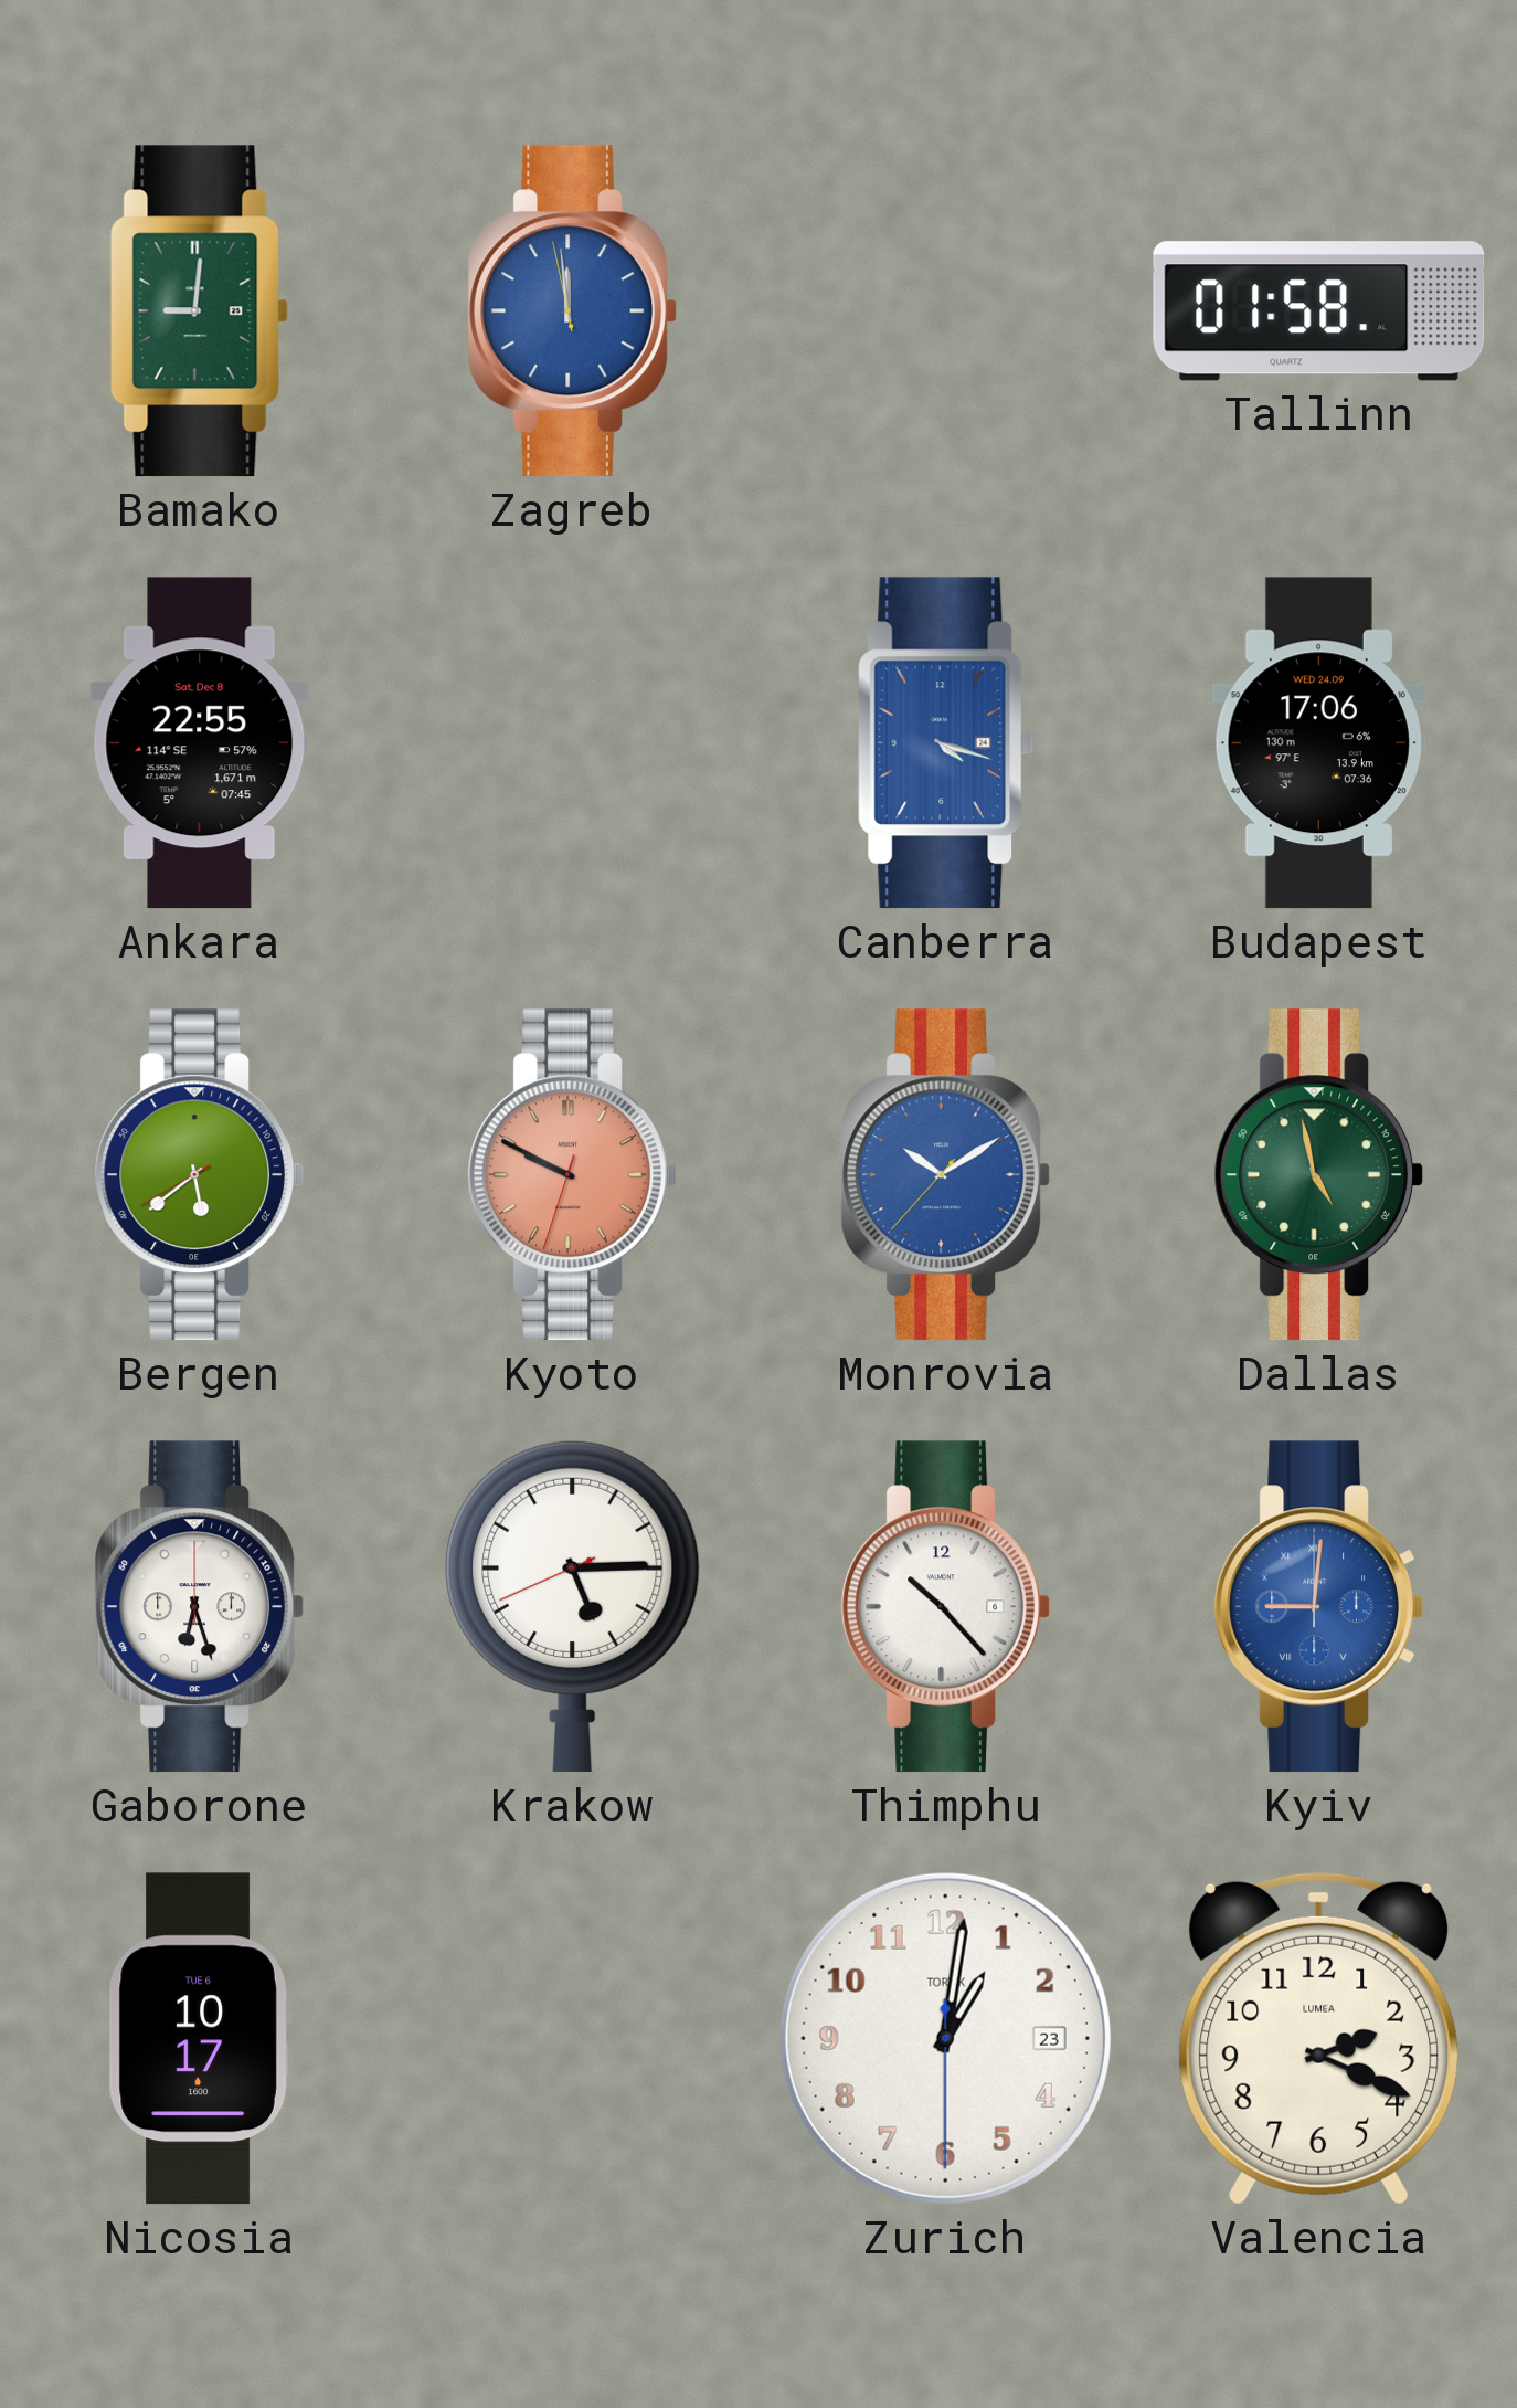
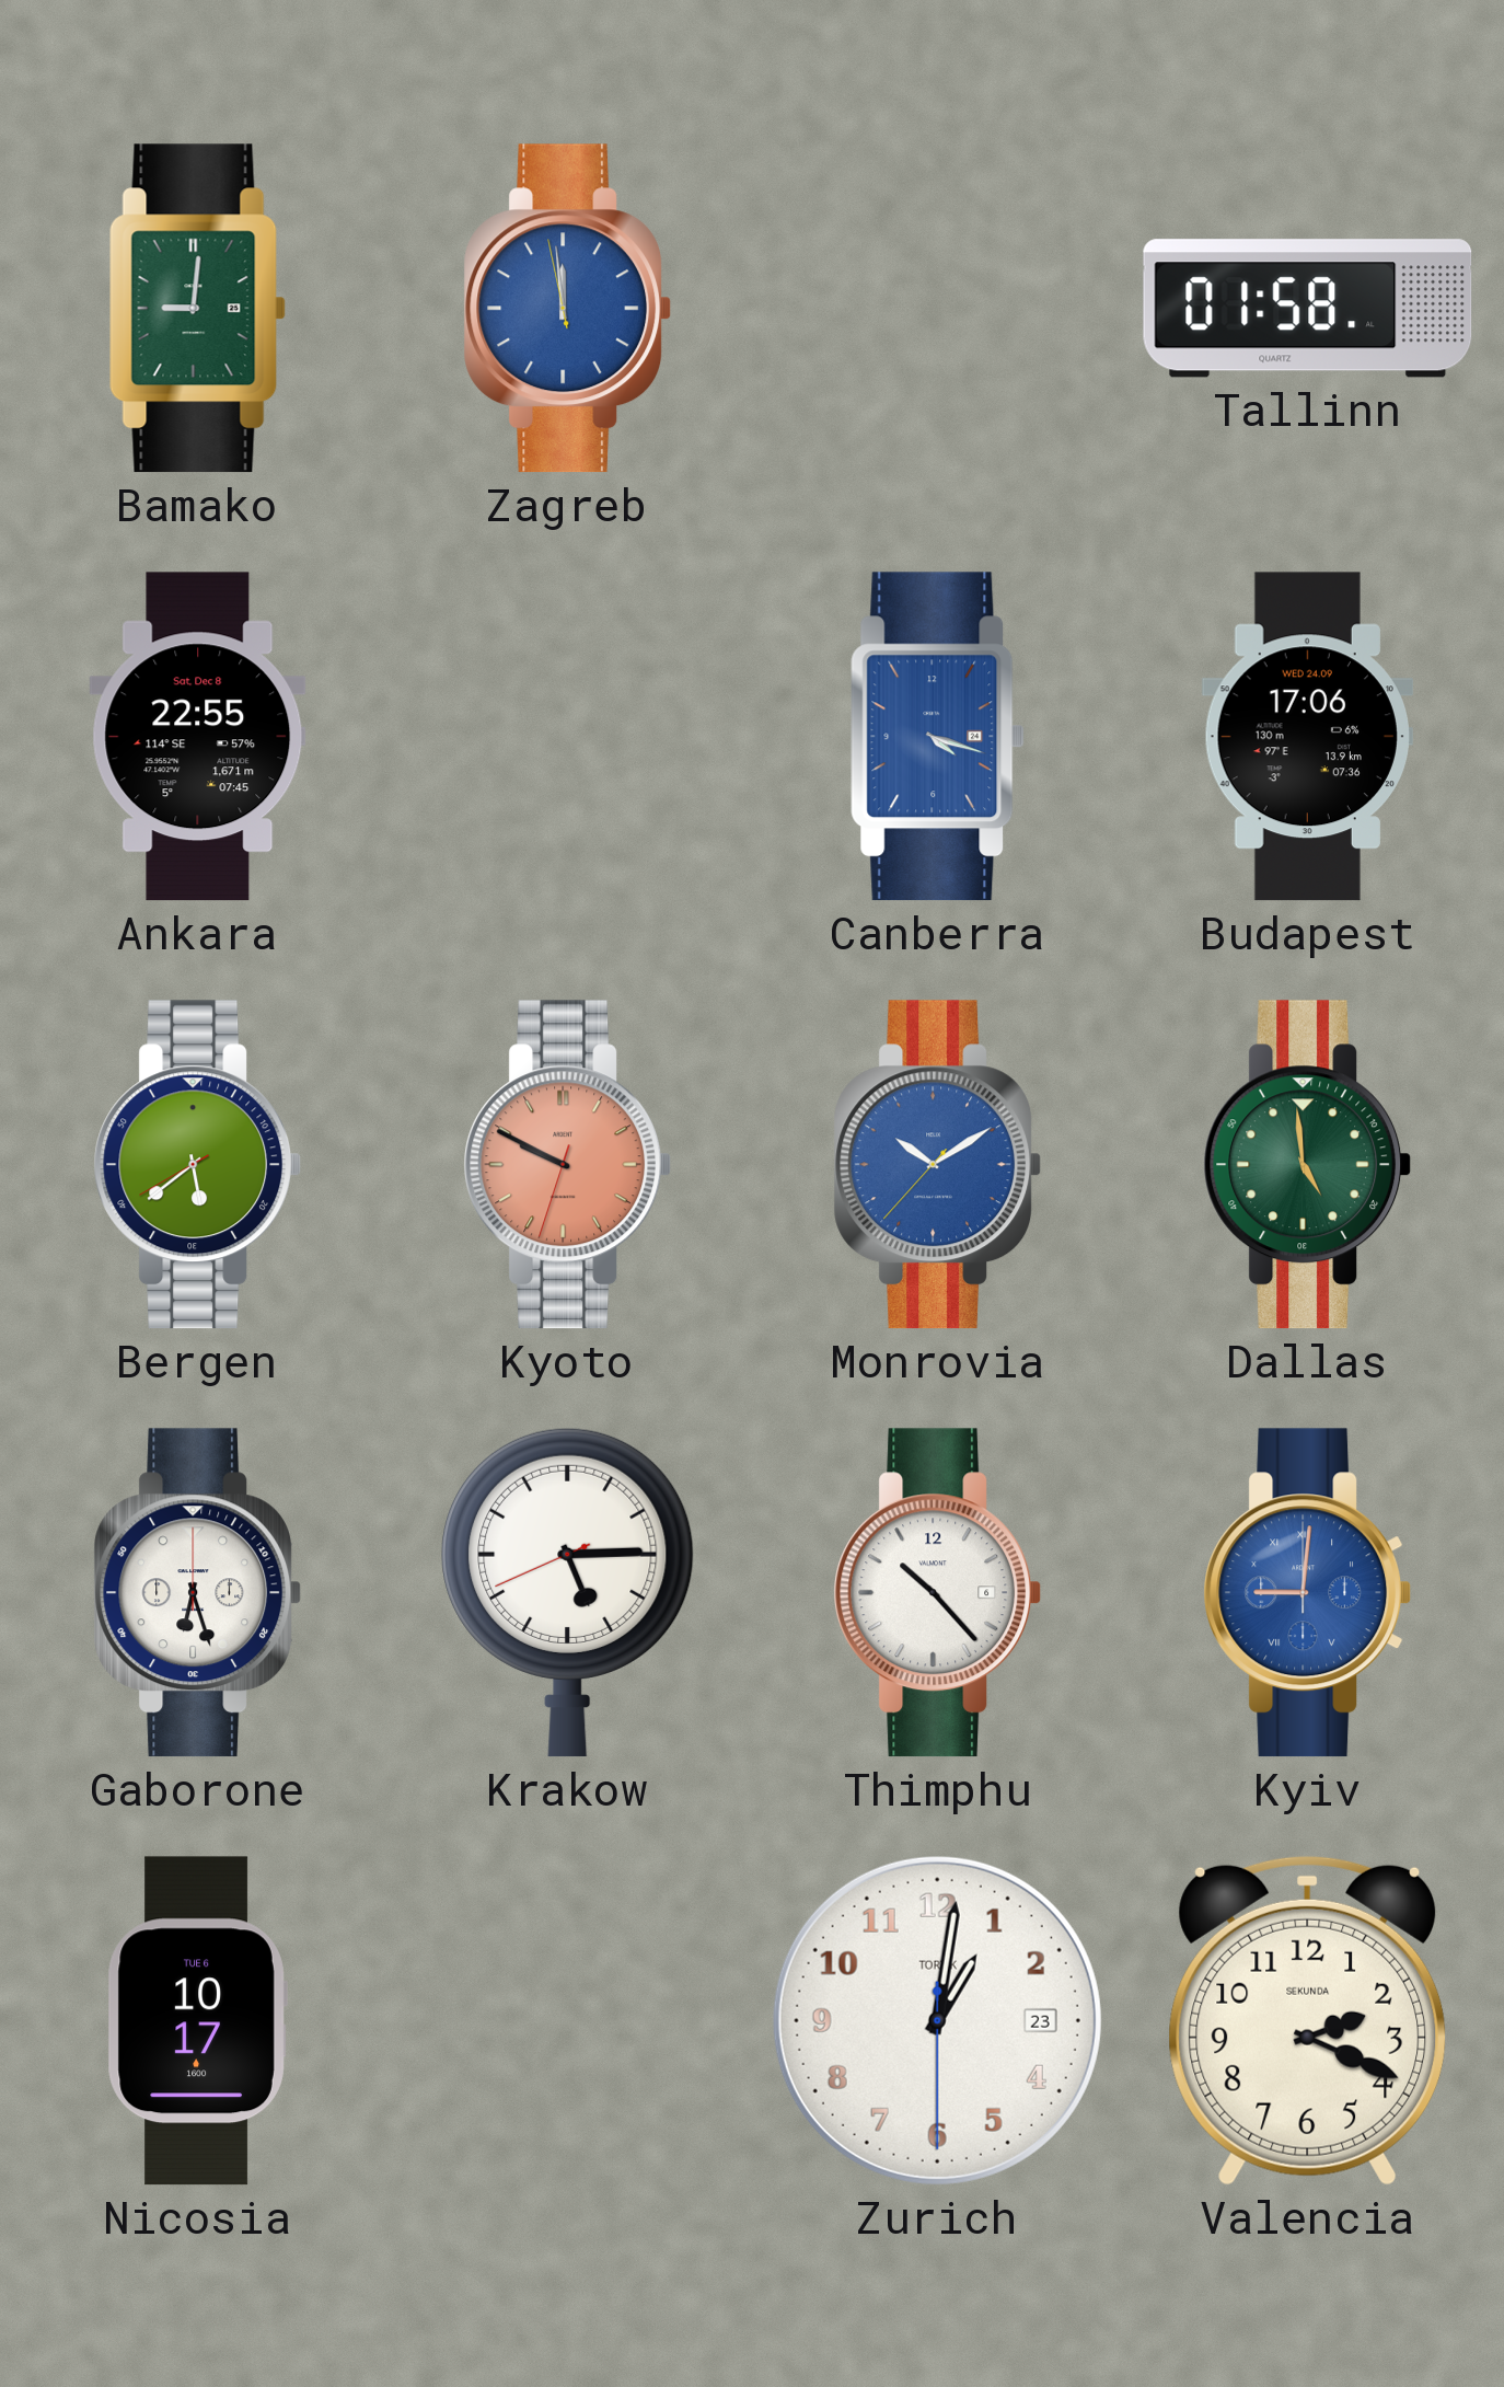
Dallas: 4:58 -> 4:59
Valencia brand: LUMEA -> SEKUNDA
